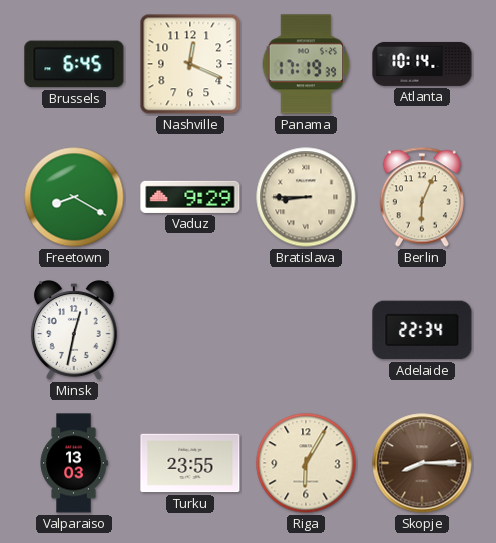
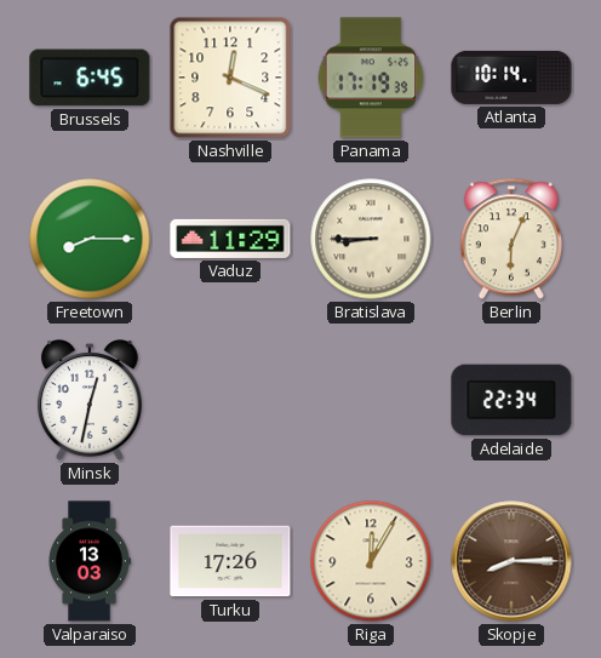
Freetown: 8:20 -> 8:15
Vaduz: 9:29 -> 11:29
Turku: 23:55 -> 17:26
Riga: 6:05 -> 12:05
